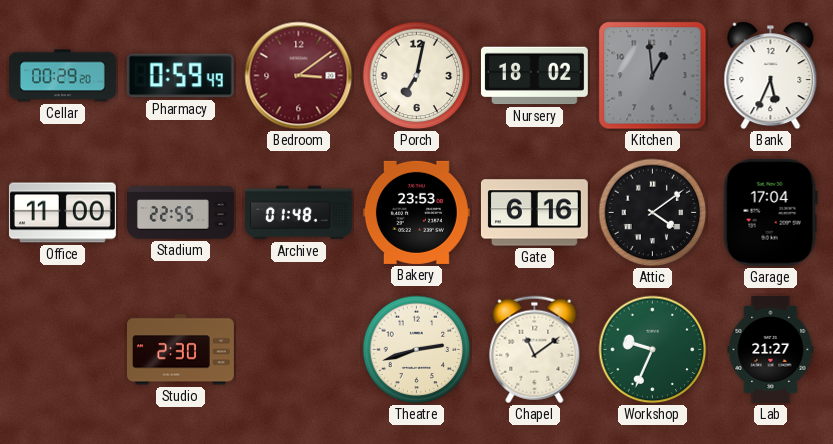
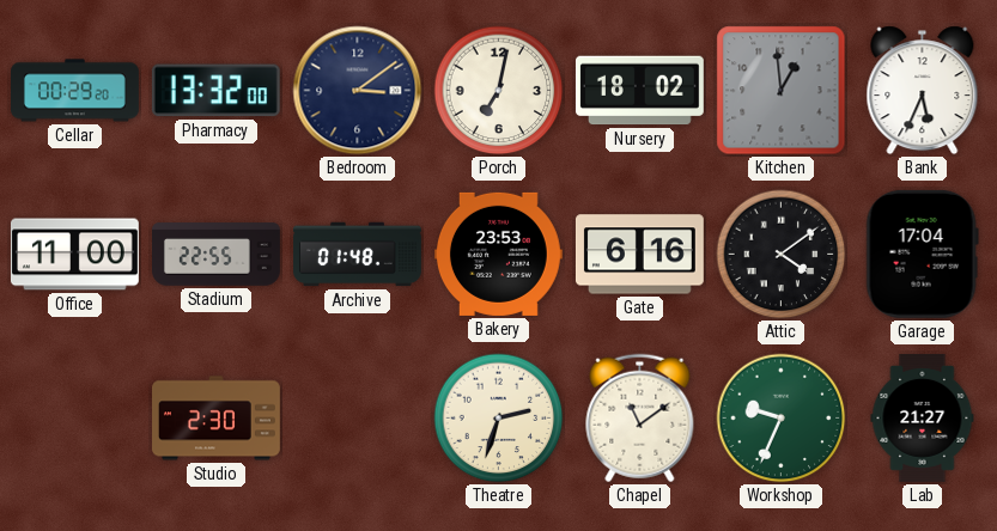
Pharmacy: 0:59 -> 13:32
Bedroom dial: burgundy -> navy
Theatre: 2:42 -> 2:33
